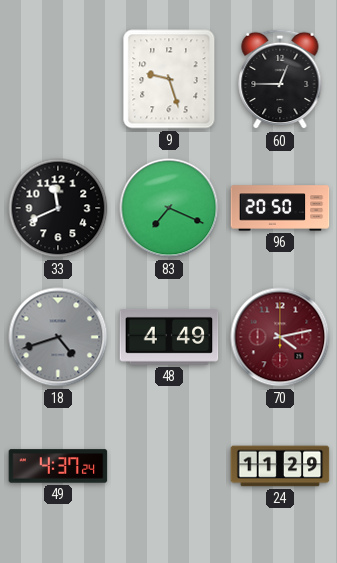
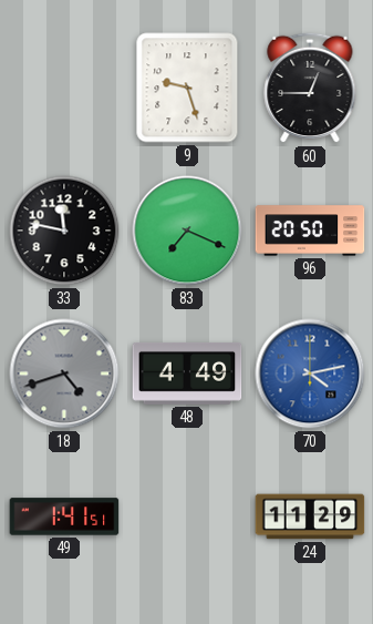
33: 11:41 -> 11:47
70 dial: burgundy -> blue
49: 4:37 -> 1:41
